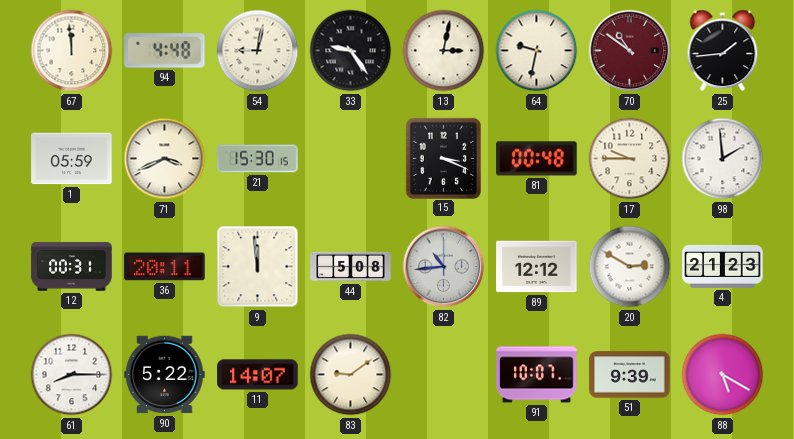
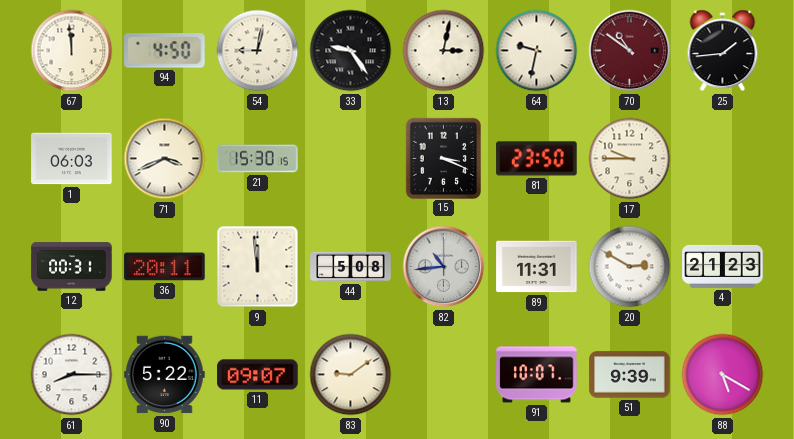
94: 4:48 -> 4:50
1: 05:59 -> 06:03
81: 00:48 -> 23:50
98: 1:59 -> none
89: 12:12 -> 11:31
11: 14:07 -> 09:07
